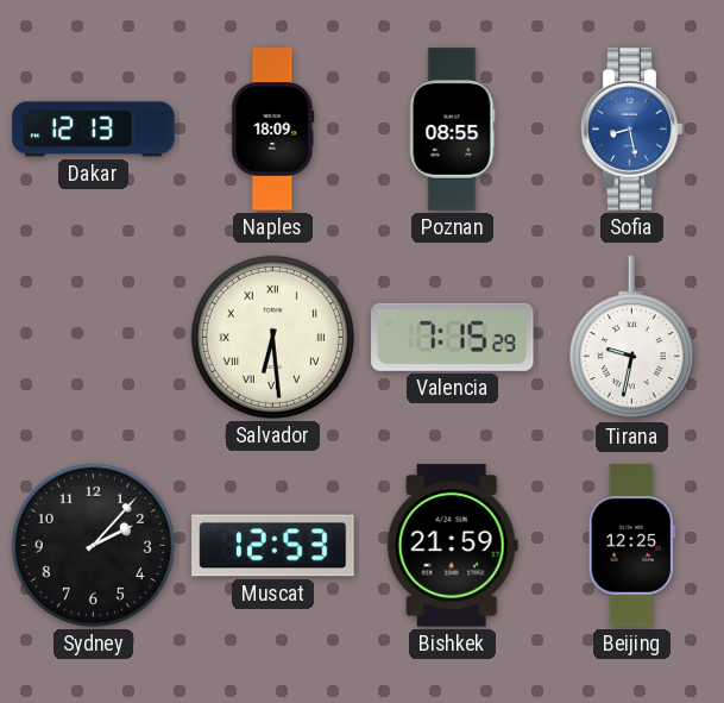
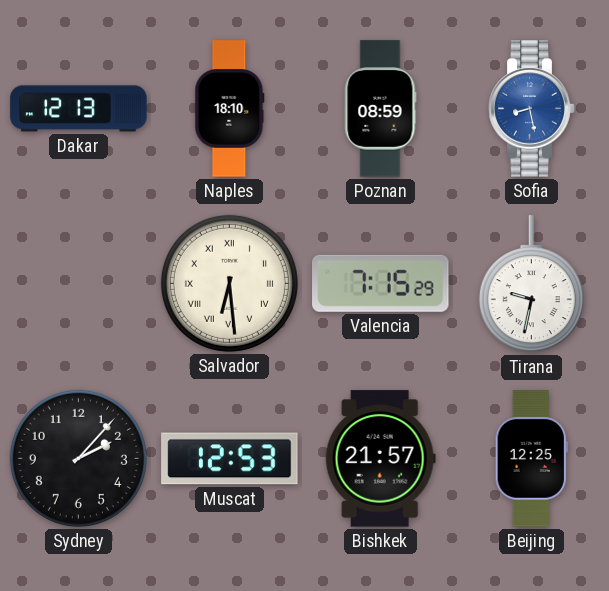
Naples: 18:09 -> 18:10
Poznan: 08:55 -> 08:59
Bishkek: 21:59 -> 21:57
